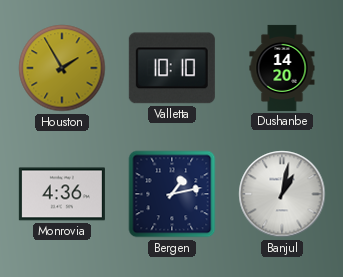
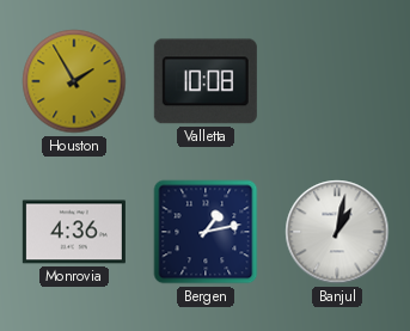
Valletta: 10:10 -> 10:08
Dushanbe: 14:20 -> none
